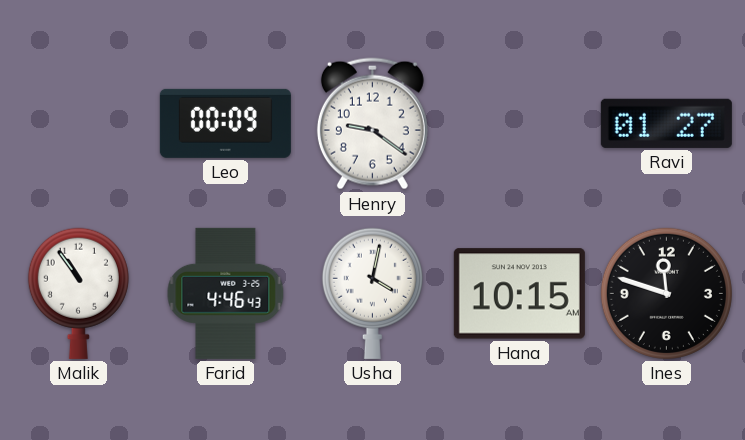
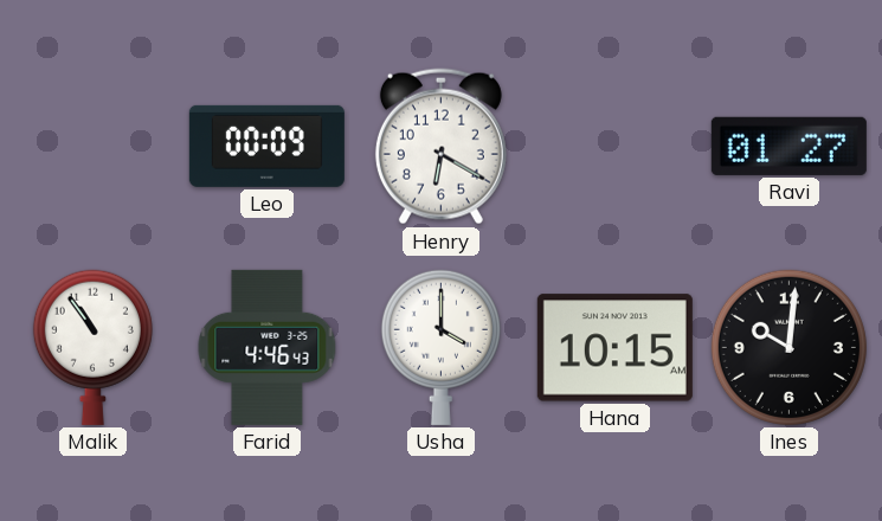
Henry: 9:21 -> 6:20
Usha: 4:02 -> 4:00
Ines: 11:48 -> 10:01
